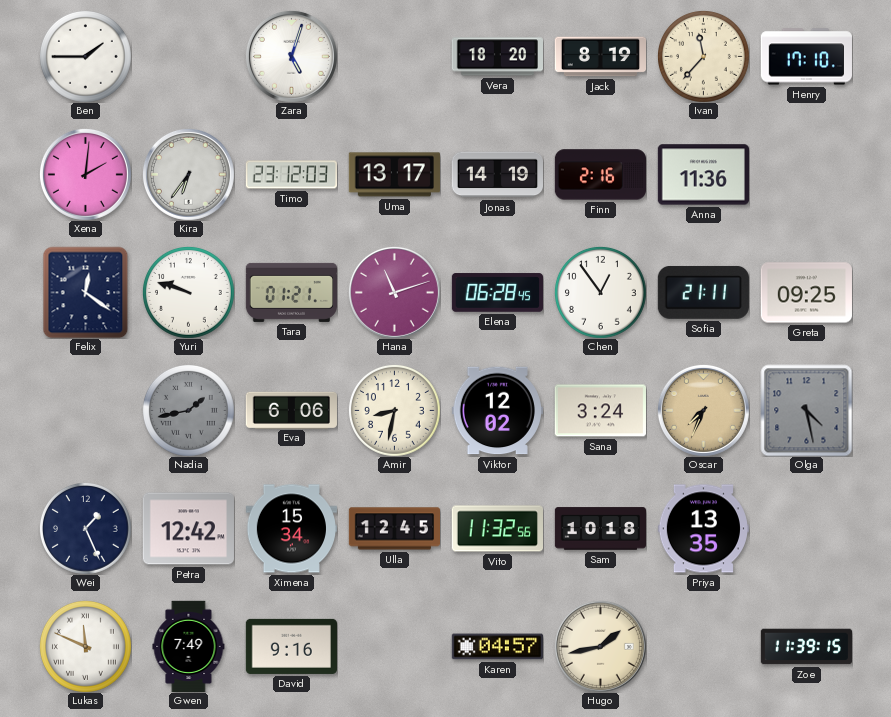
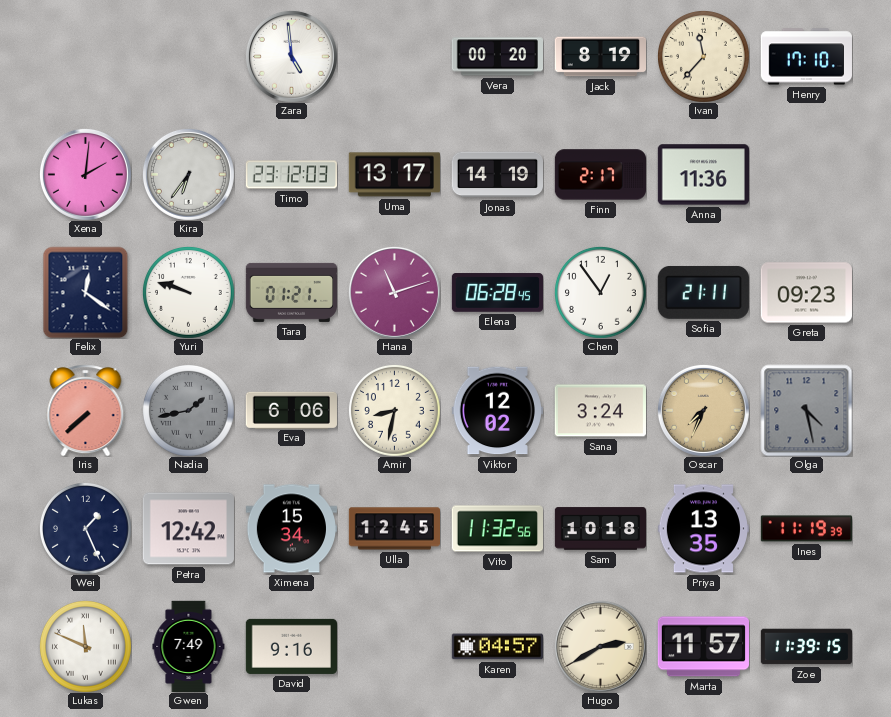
Ben: 1:45 -> none
Zara: 5:03 -> 4:59
Vera: 18:20 -> 00:20
Finn: 2:16 -> 2:17
Greta: 09:25 -> 09:23
Iris: none -> 7:38
Ines: none -> 11:19
Hugo: 1:43 -> 2:40
Marta: none -> 11:57
